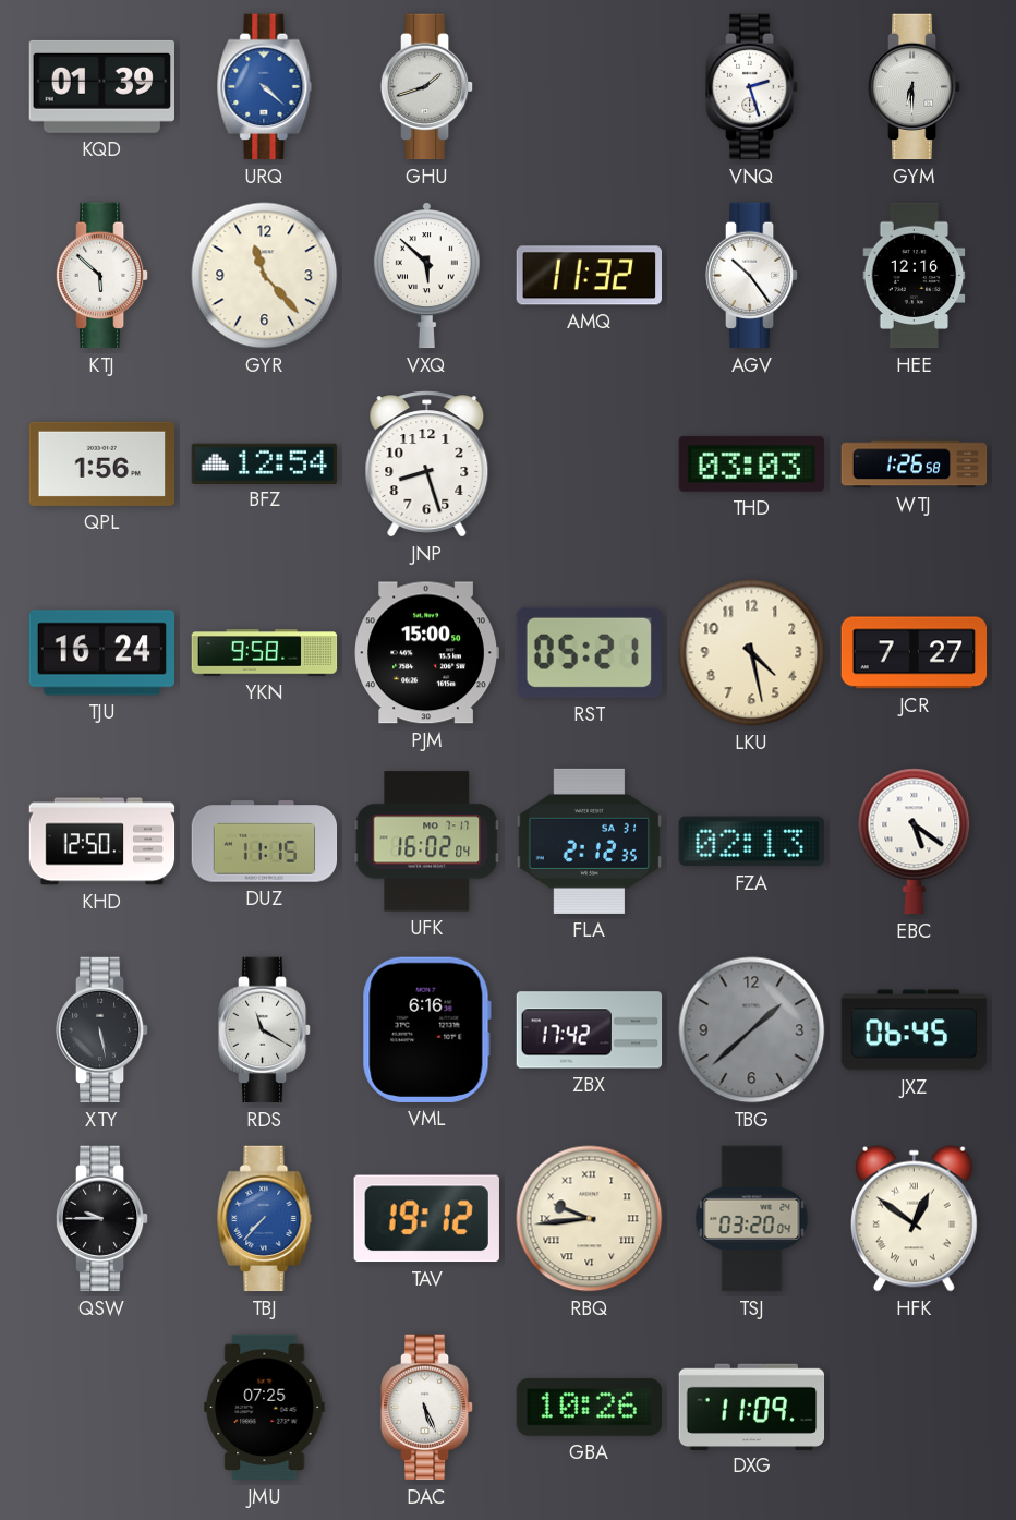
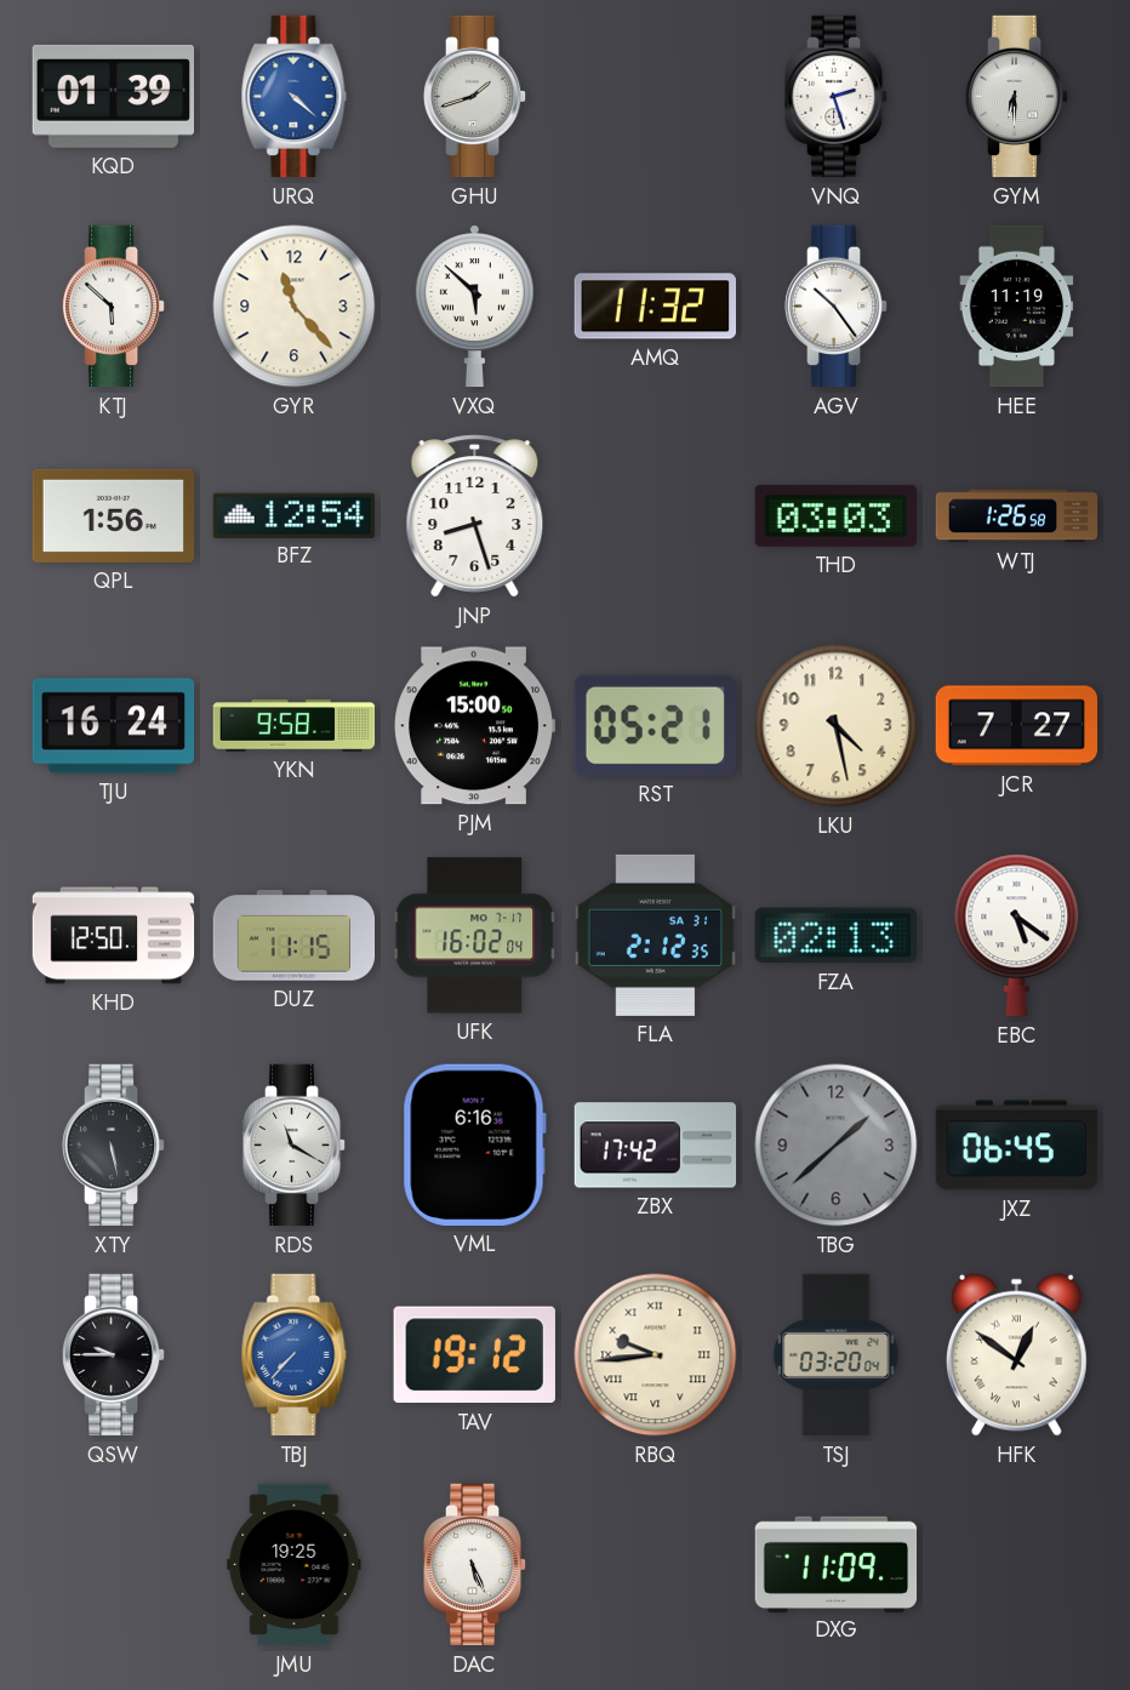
HEE: 12:16 -> 11:19
JMU: 07:25 -> 19:25
GBA: 10:26 -> none
